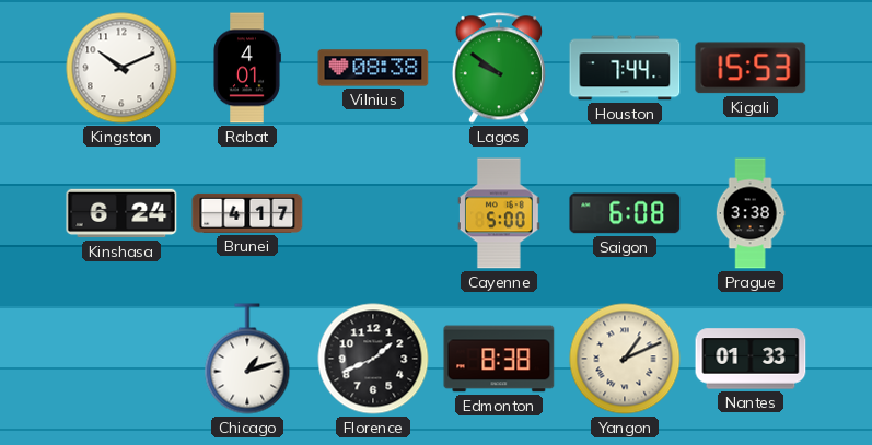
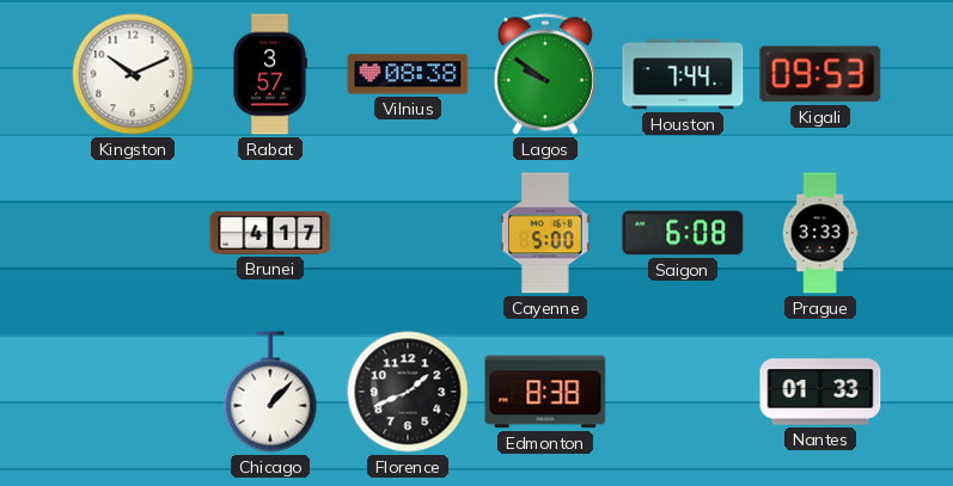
Rabat: 4:01 -> 3:57
Kigali: 15:53 -> 09:53
Kinshasa: 6:24 -> none
Prague: 3:38 -> 3:33
Chicago: 1:12 -> 1:07
Yangon: 1:11 -> none
